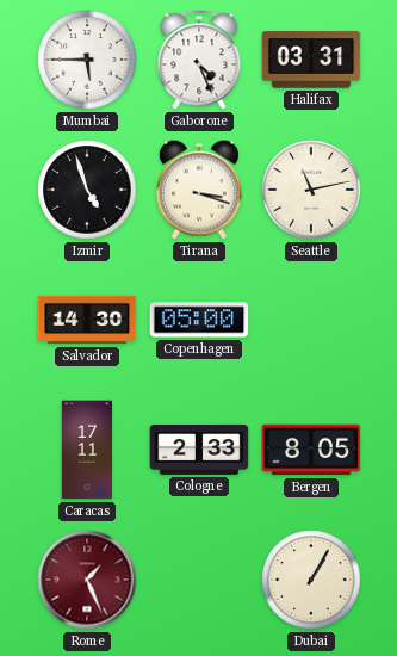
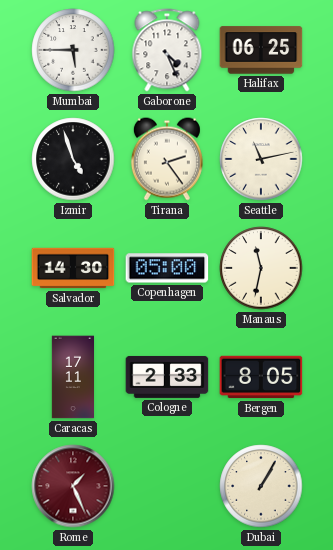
Halifax: 03:31 -> 06:25
Tirana: 3:18 -> 2:24
Manaus: none -> 11:32
